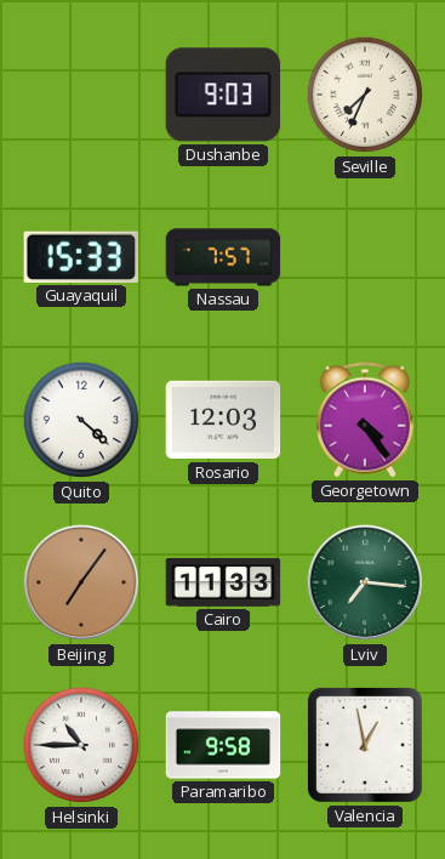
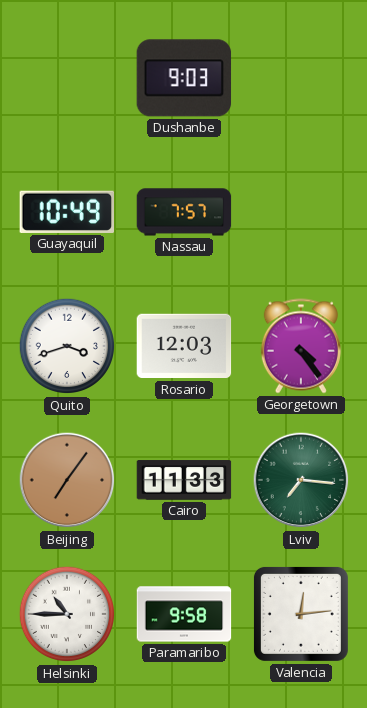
Seville: 7:34 -> none
Guayaquil: 15:33 -> 10:49
Quito: 4:22 -> 3:42
Valencia: 12:58 -> 12:14
